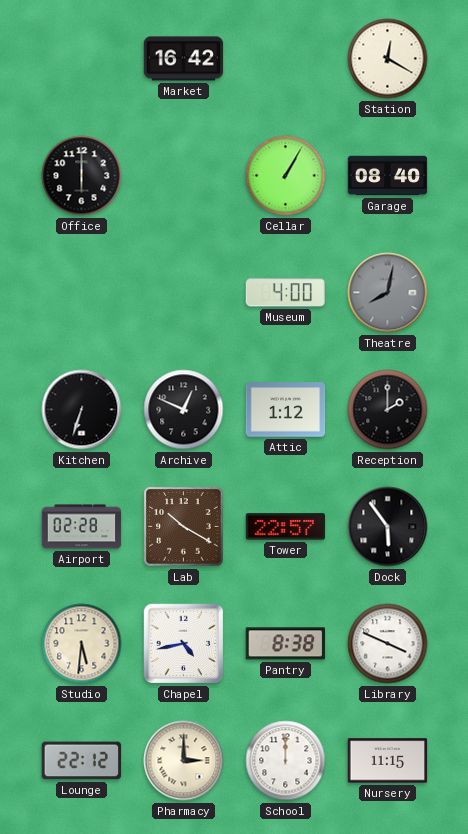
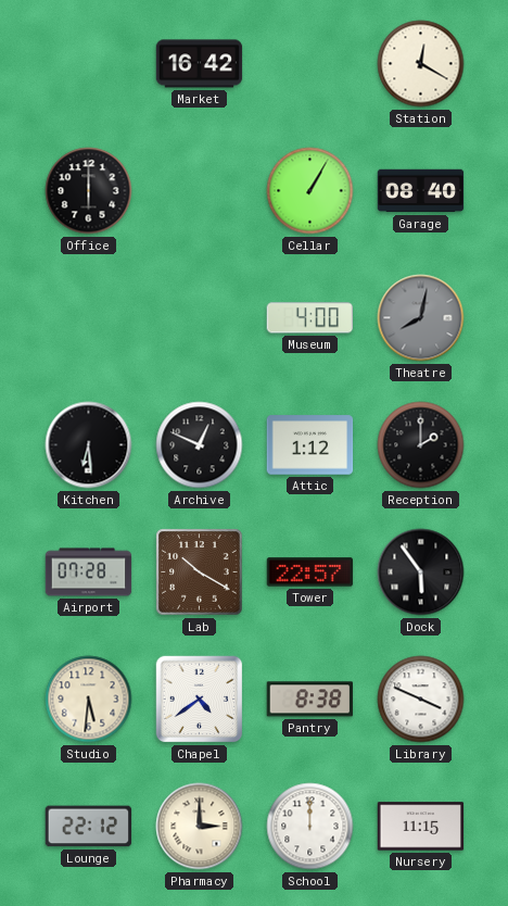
Kitchen: 6:33 -> 6:29
Airport: 02:28 -> 07:28
Chapel: 4:43 -> 4:39
